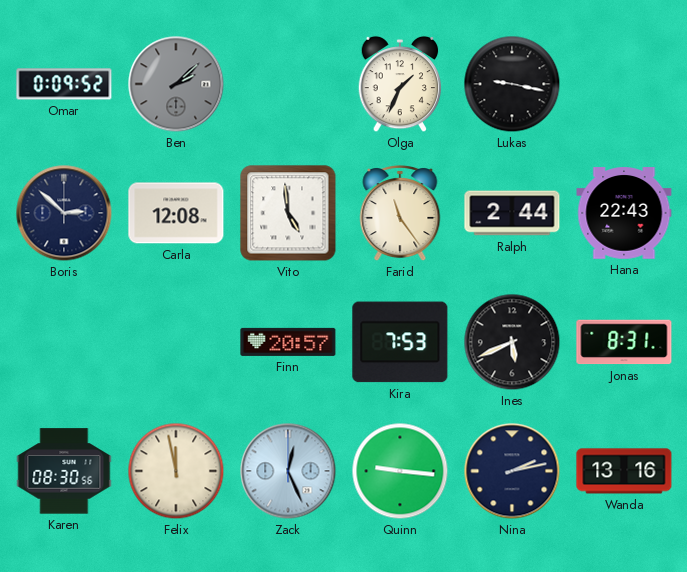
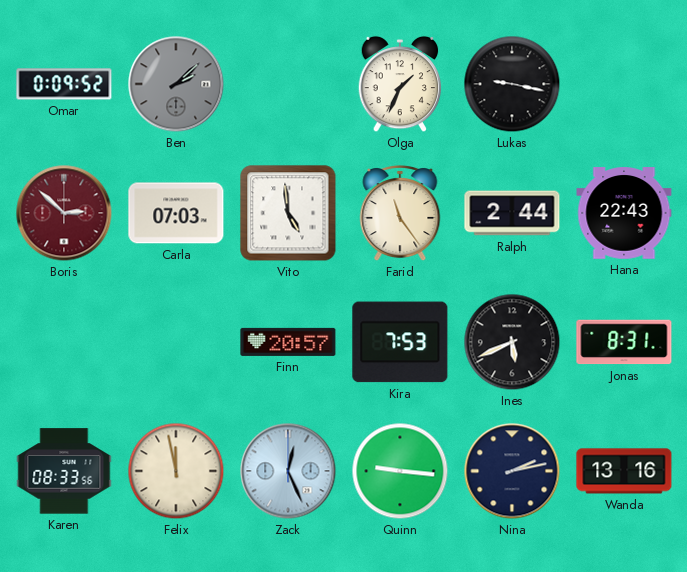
Boris dial: navy -> burgundy
Carla: 12:08 -> 07:03
Karen: 08:30 -> 08:33
